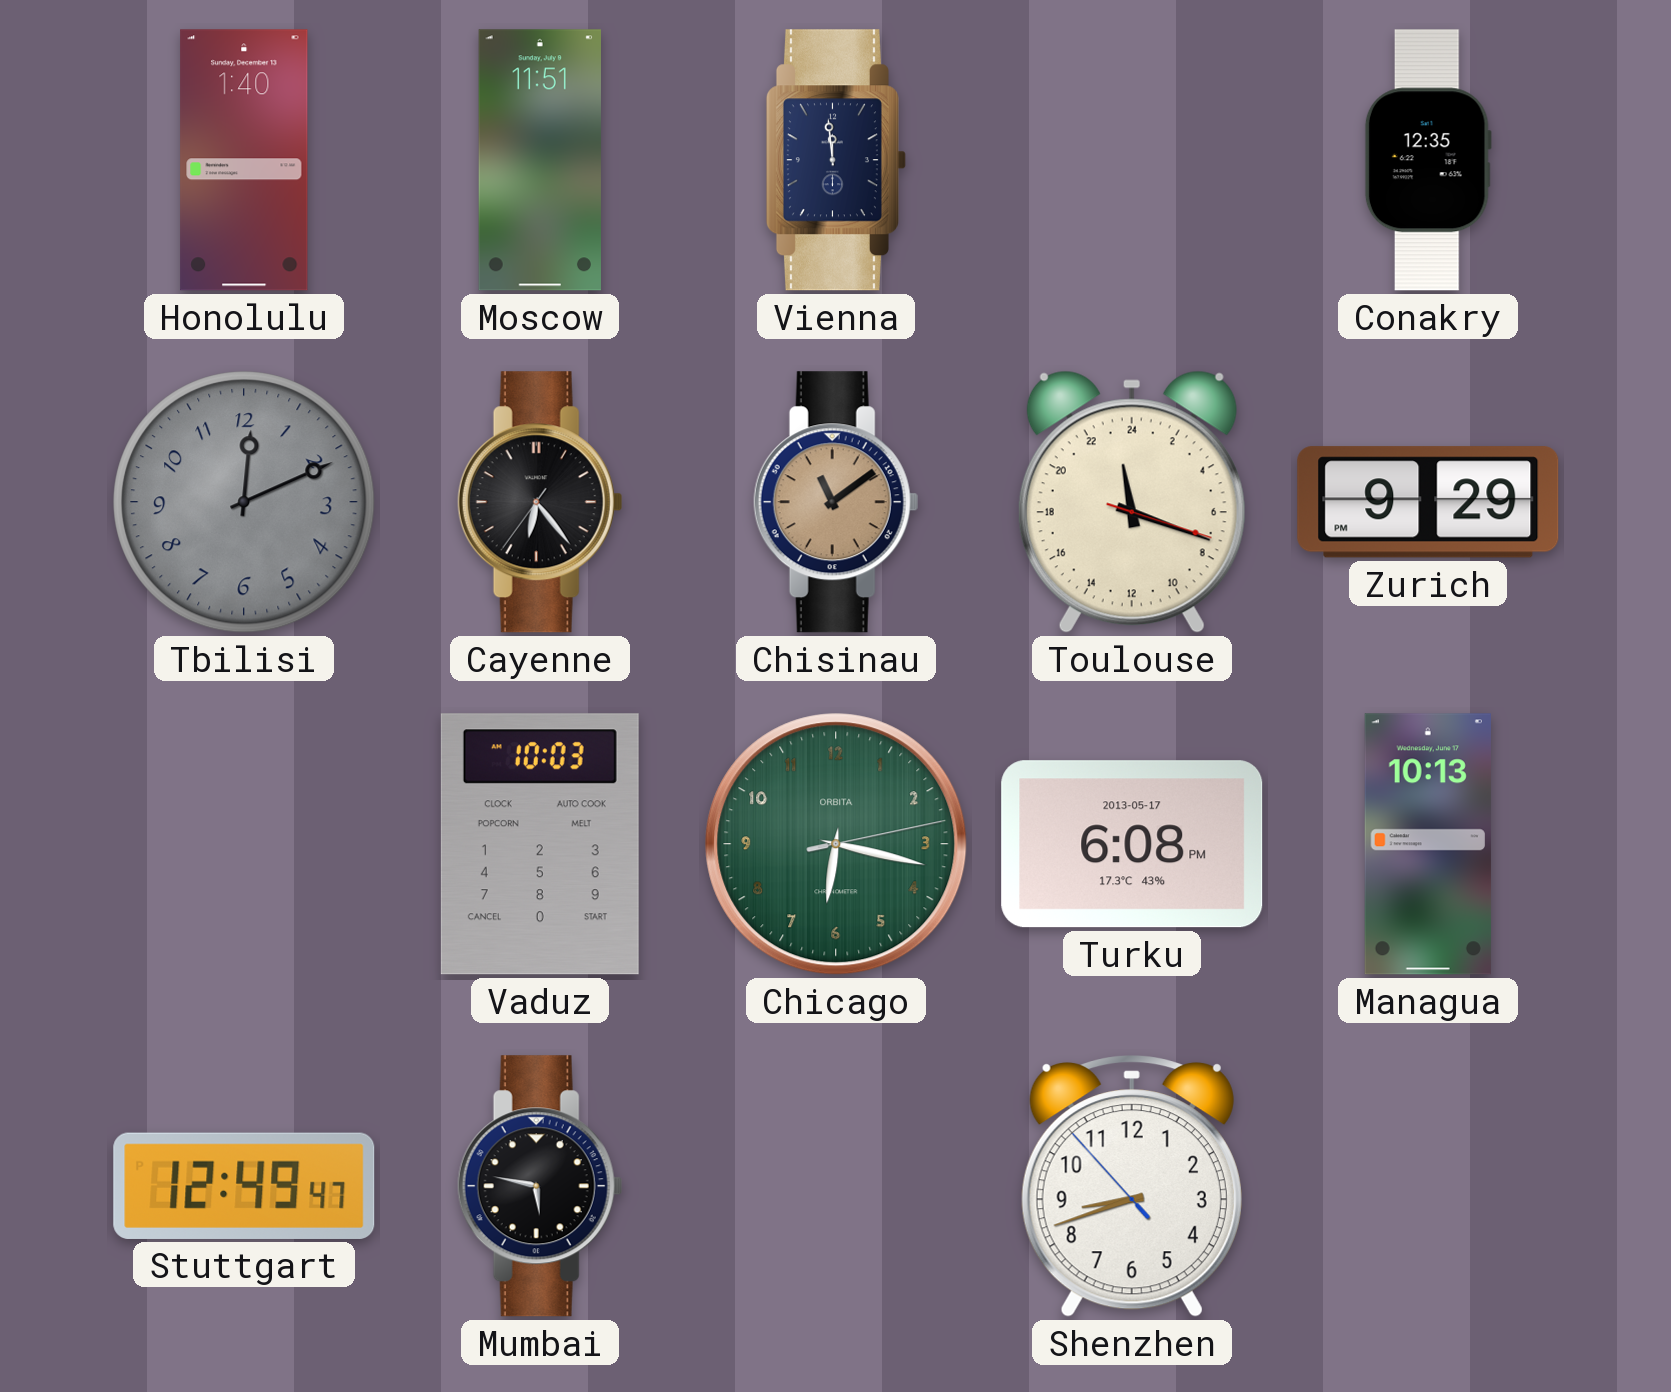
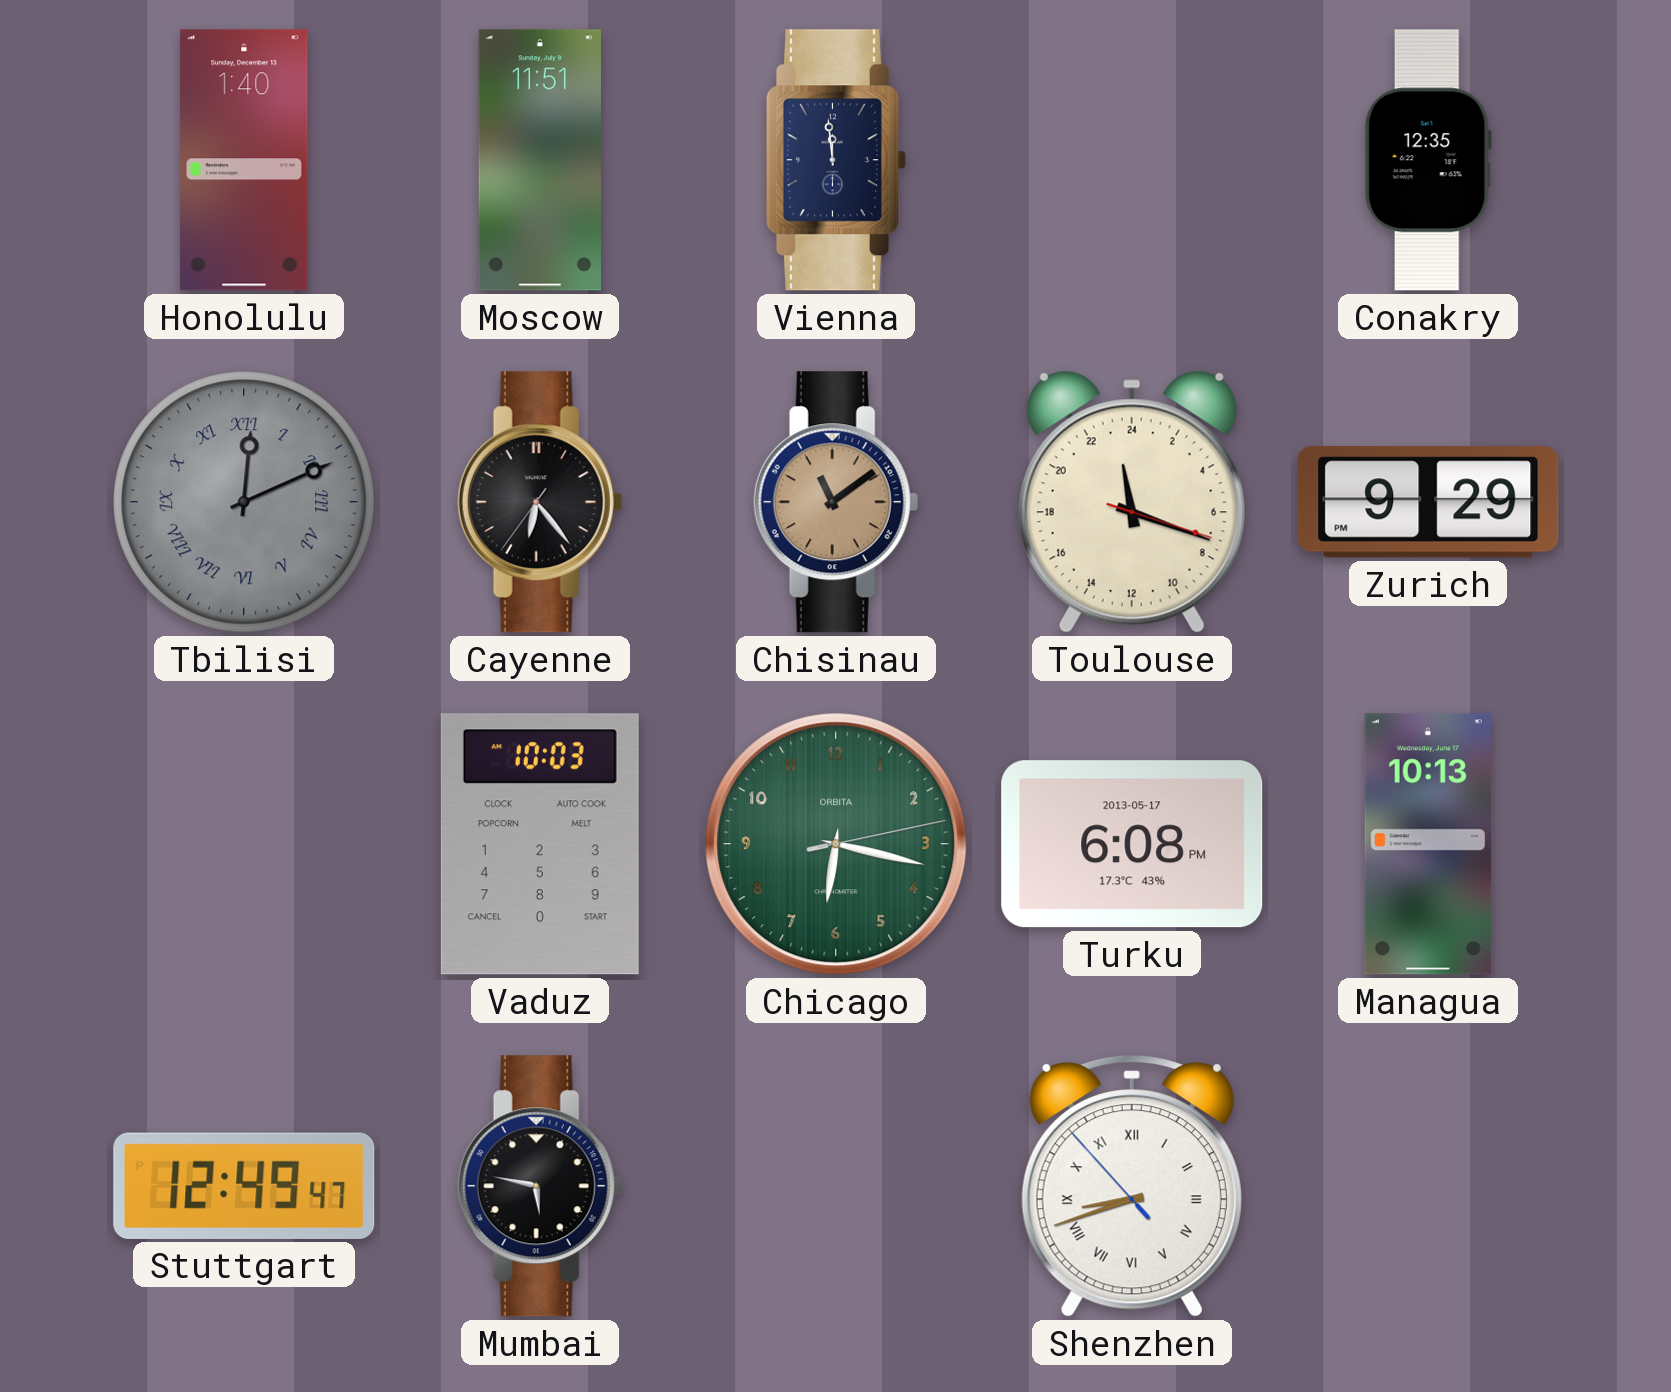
Tbilisi numerals: Arabic -> Roman
Shenzhen numerals: Arabic -> Roman
